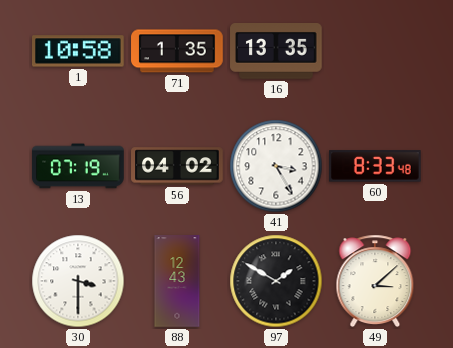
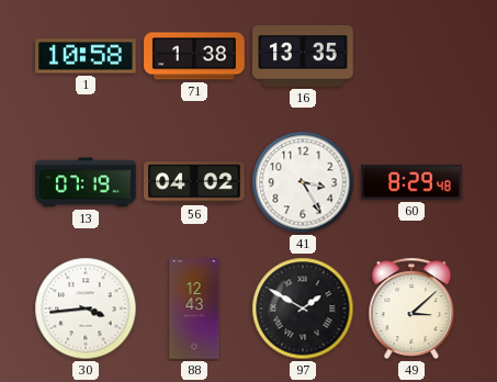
71: 1:35 -> 1:38
60: 8:33 -> 8:29
30: 3:30 -> 3:44
